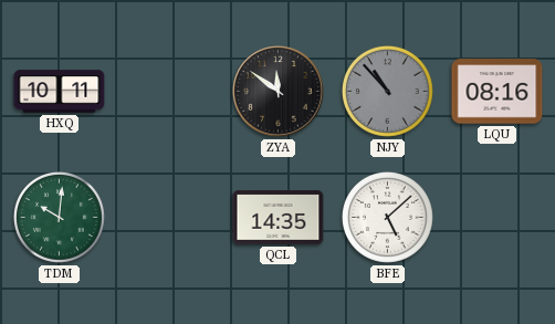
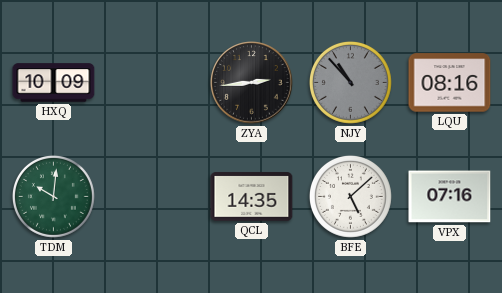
HXQ: 10:11 -> 10:09
ZYA: 11:51 -> 2:44
VPX: none -> 07:16
